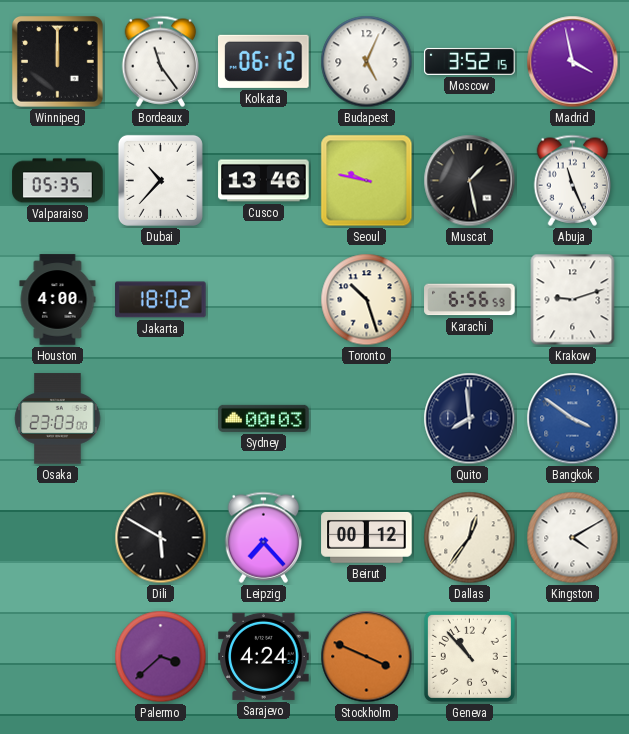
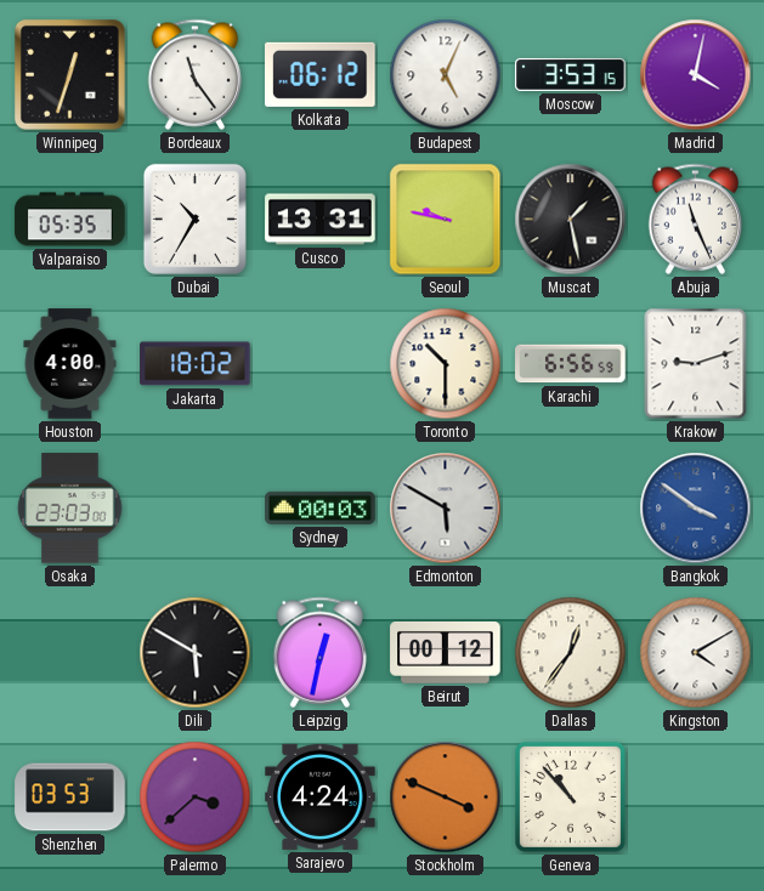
Winnipeg: 12:00 -> 12:33
Moscow: 3:52 -> 3:53
Madrid: 3:58 -> 4:02
Dubai: 10:37 -> 10:35
Cusco: 13:46 -> 13:31
Toronto: 10:27 -> 10:30
Edmonton: none -> 5:50
Quito: 7:59 -> none
Leipzig: 7:23 -> 12:32
Shenzhen: none -> 03:53
